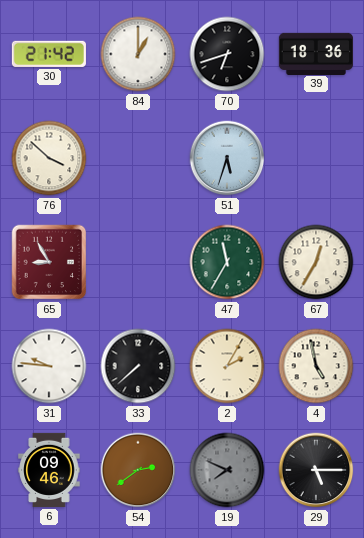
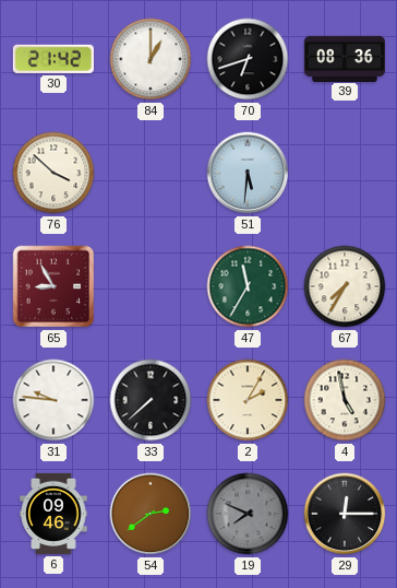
39: 18:36 -> 08:36
51: 5:33 -> 5:31
67: 12:35 -> 7:35
29: 5:15 -> 12:15
